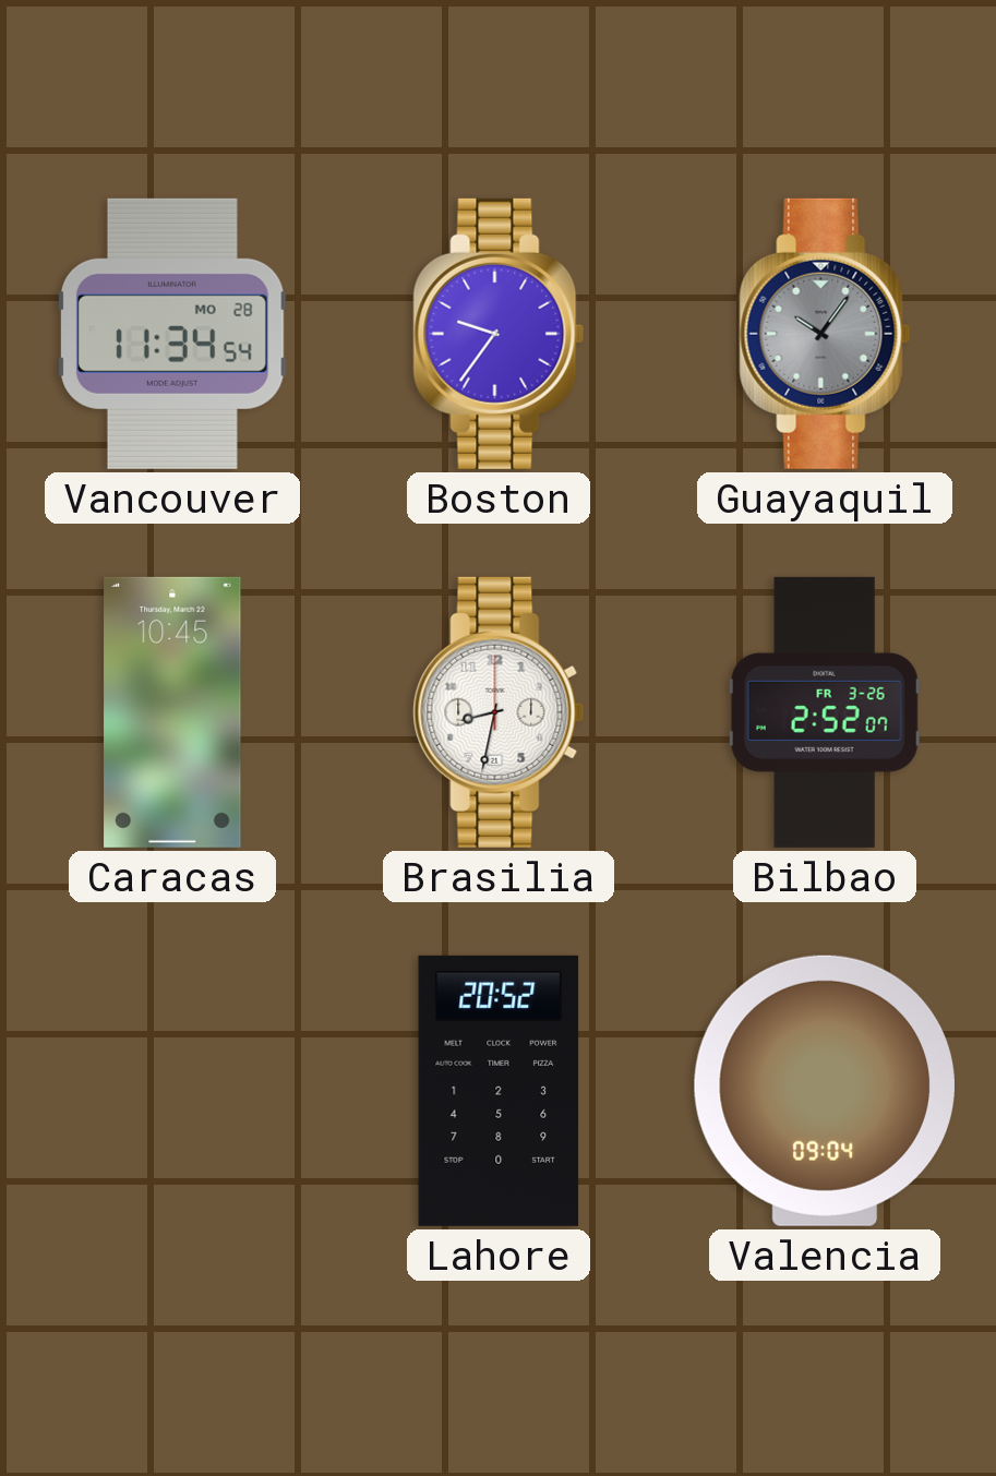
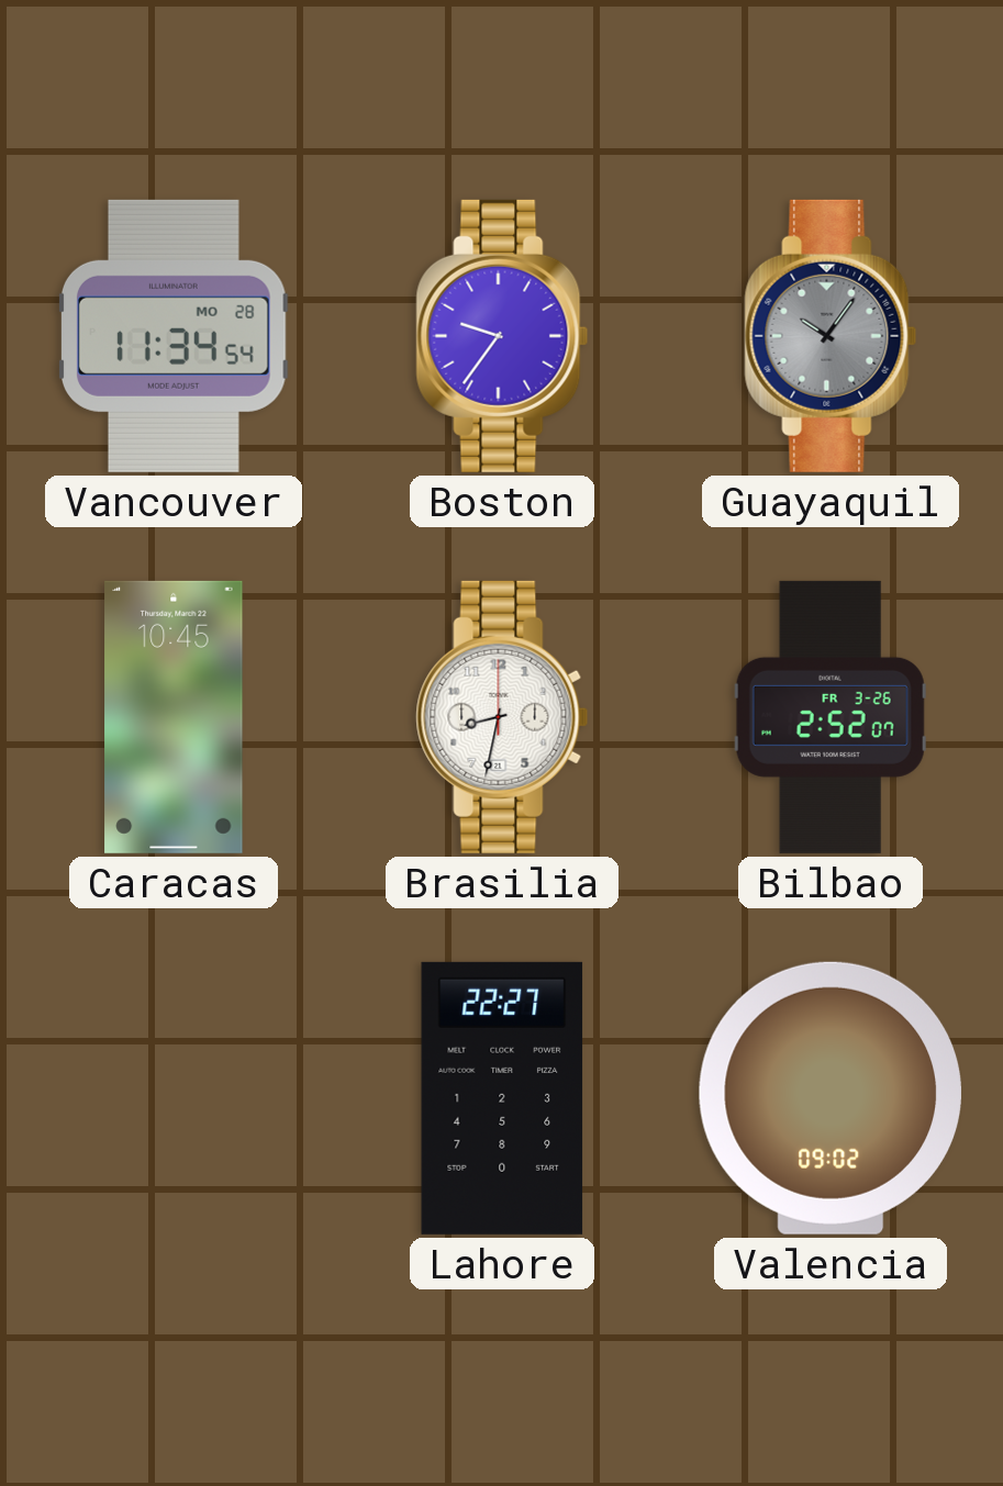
Lahore: 20:52 -> 22:27
Valencia: 09:04 -> 09:02
